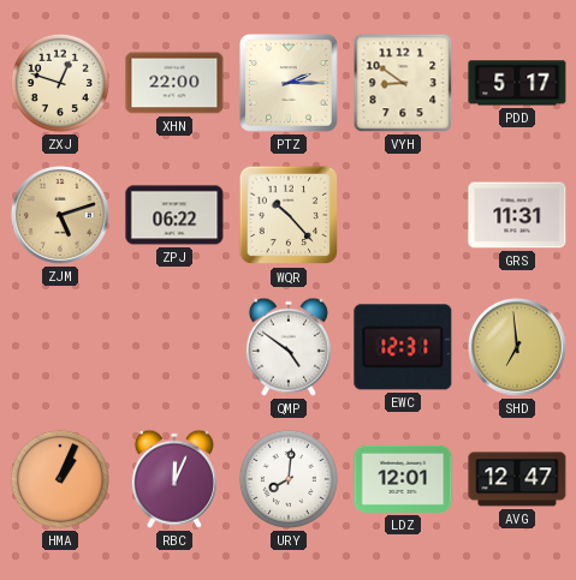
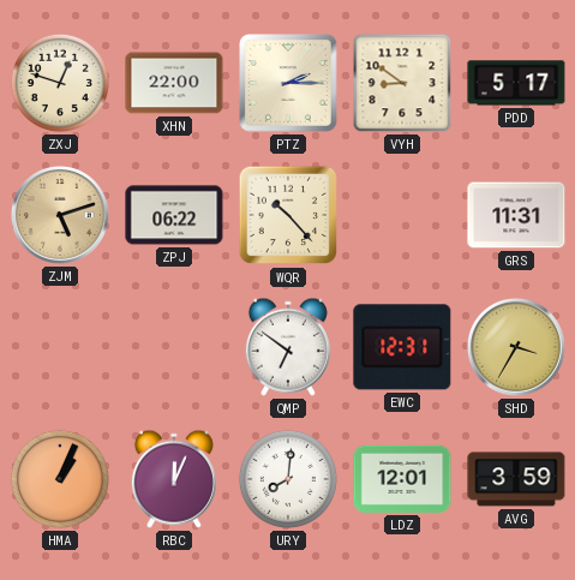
QMP: 4:51 -> 6:51
SHD: 6:59 -> 3:35
AVG: 12:47 -> 3:59
